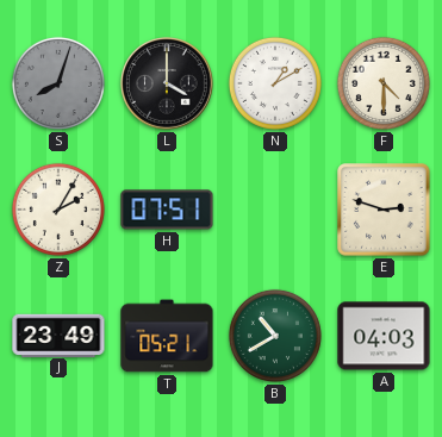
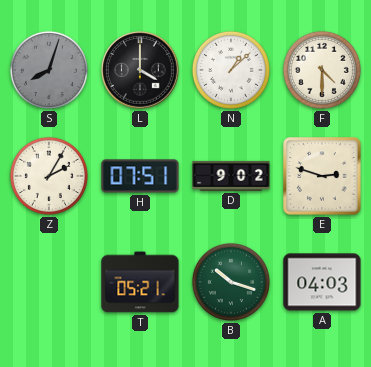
N: 1:10 -> 1:08
D: none -> 9:02
J: 23:49 -> none
B: 10:40 -> 10:18
